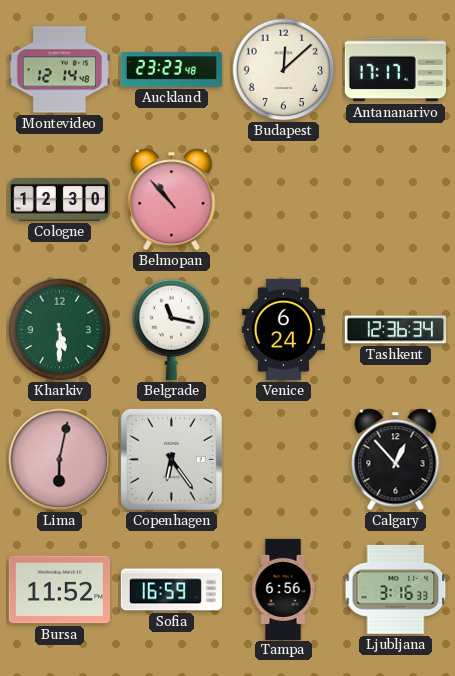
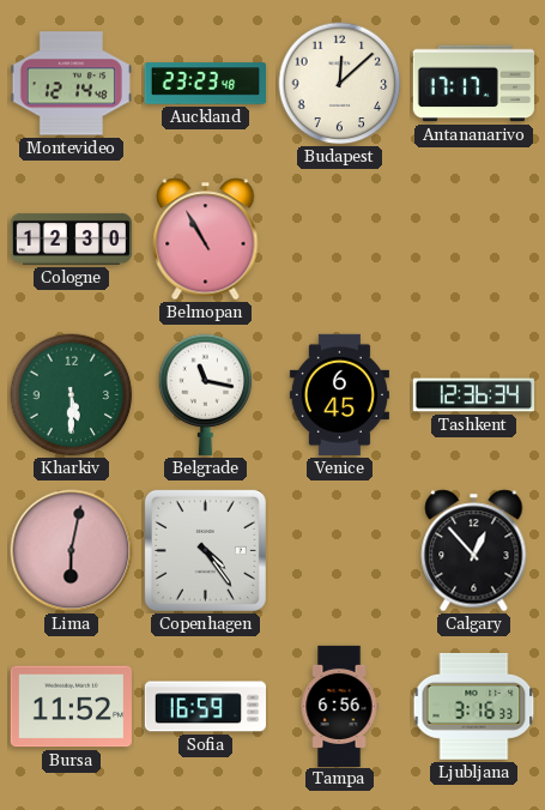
Belmopan: 10:53 -> 10:55
Venice: 6:24 -> 6:45
Copenhagen: 6:24 -> 4:24
